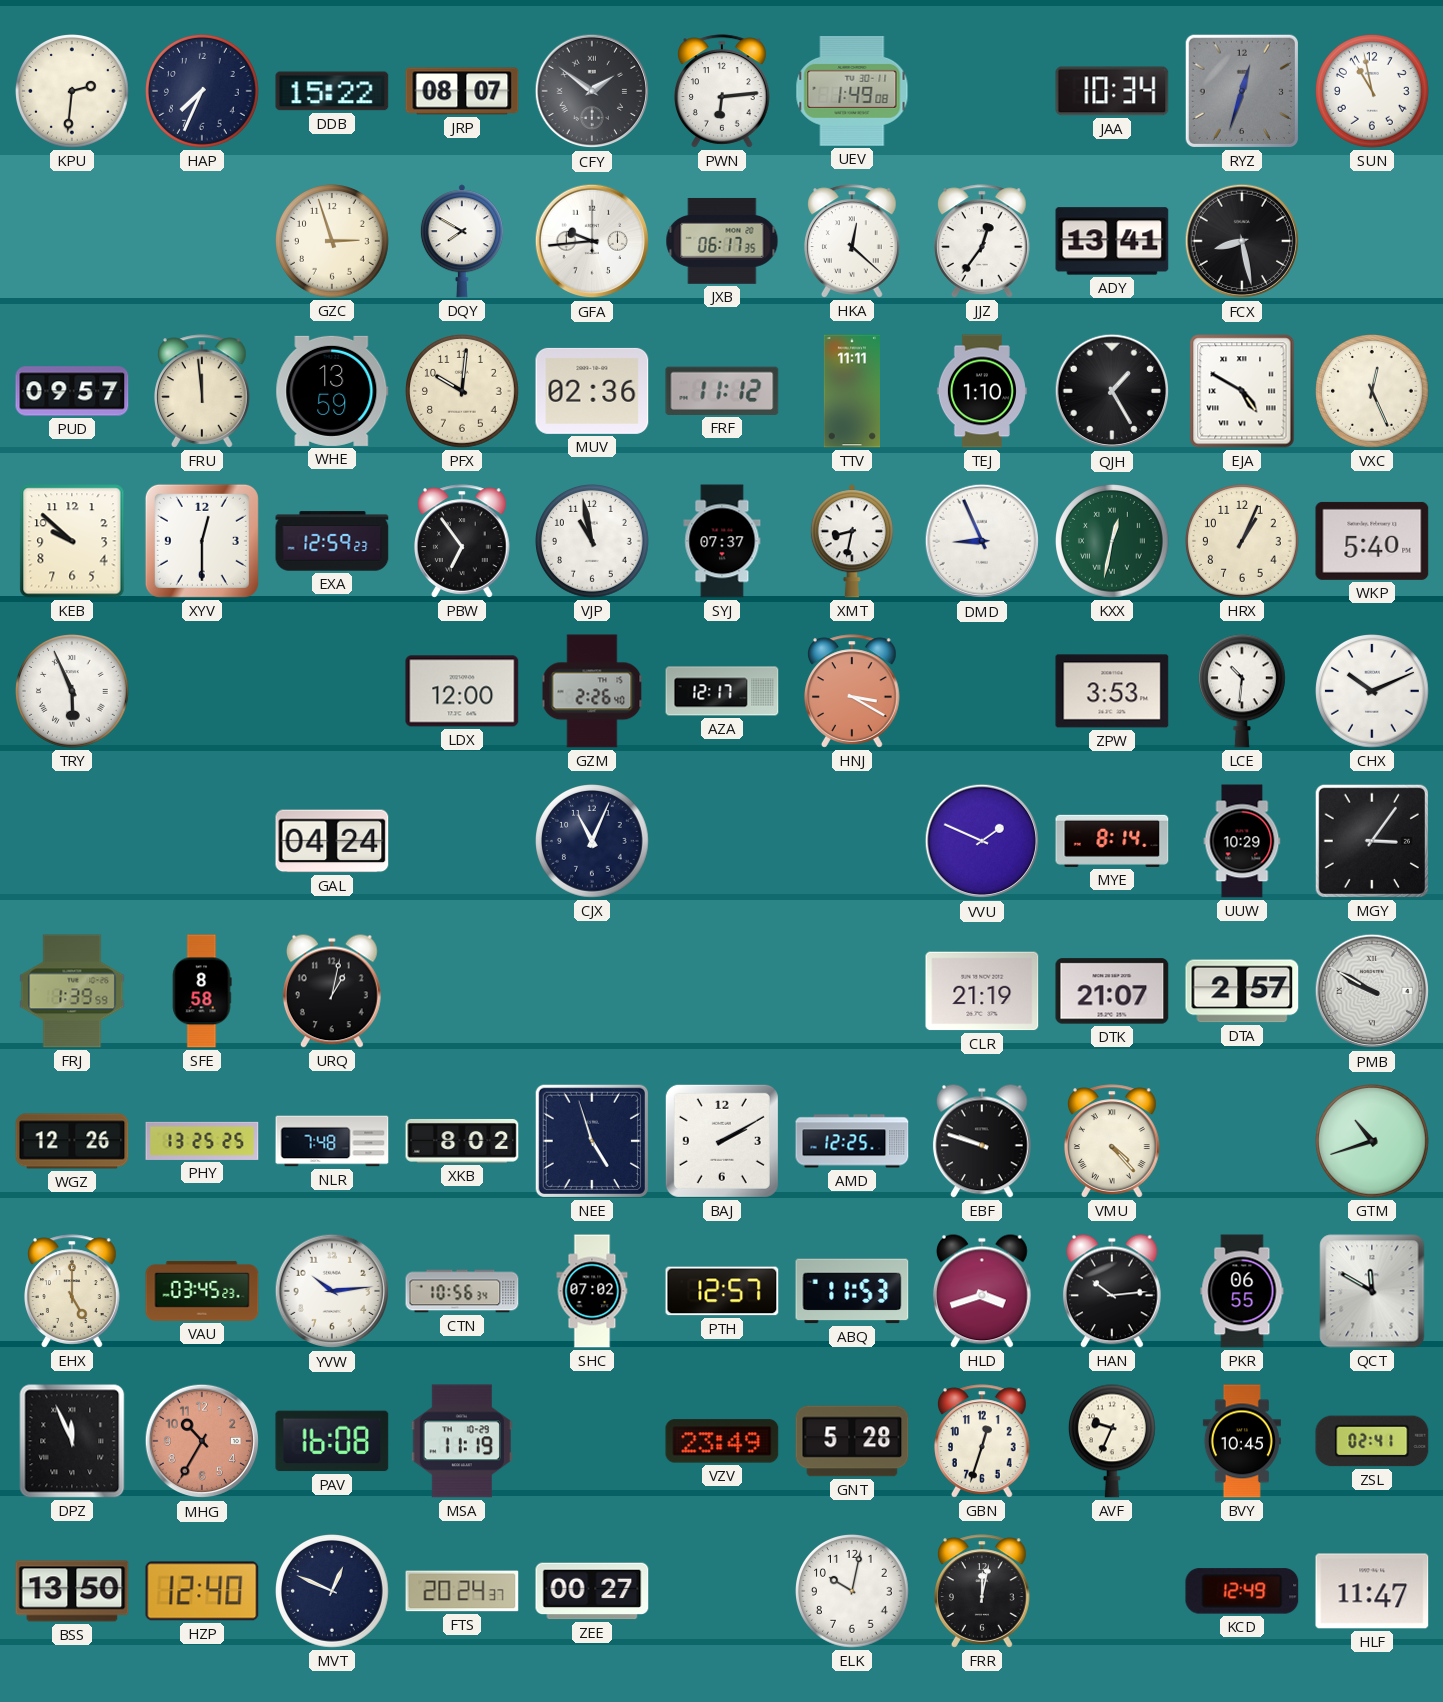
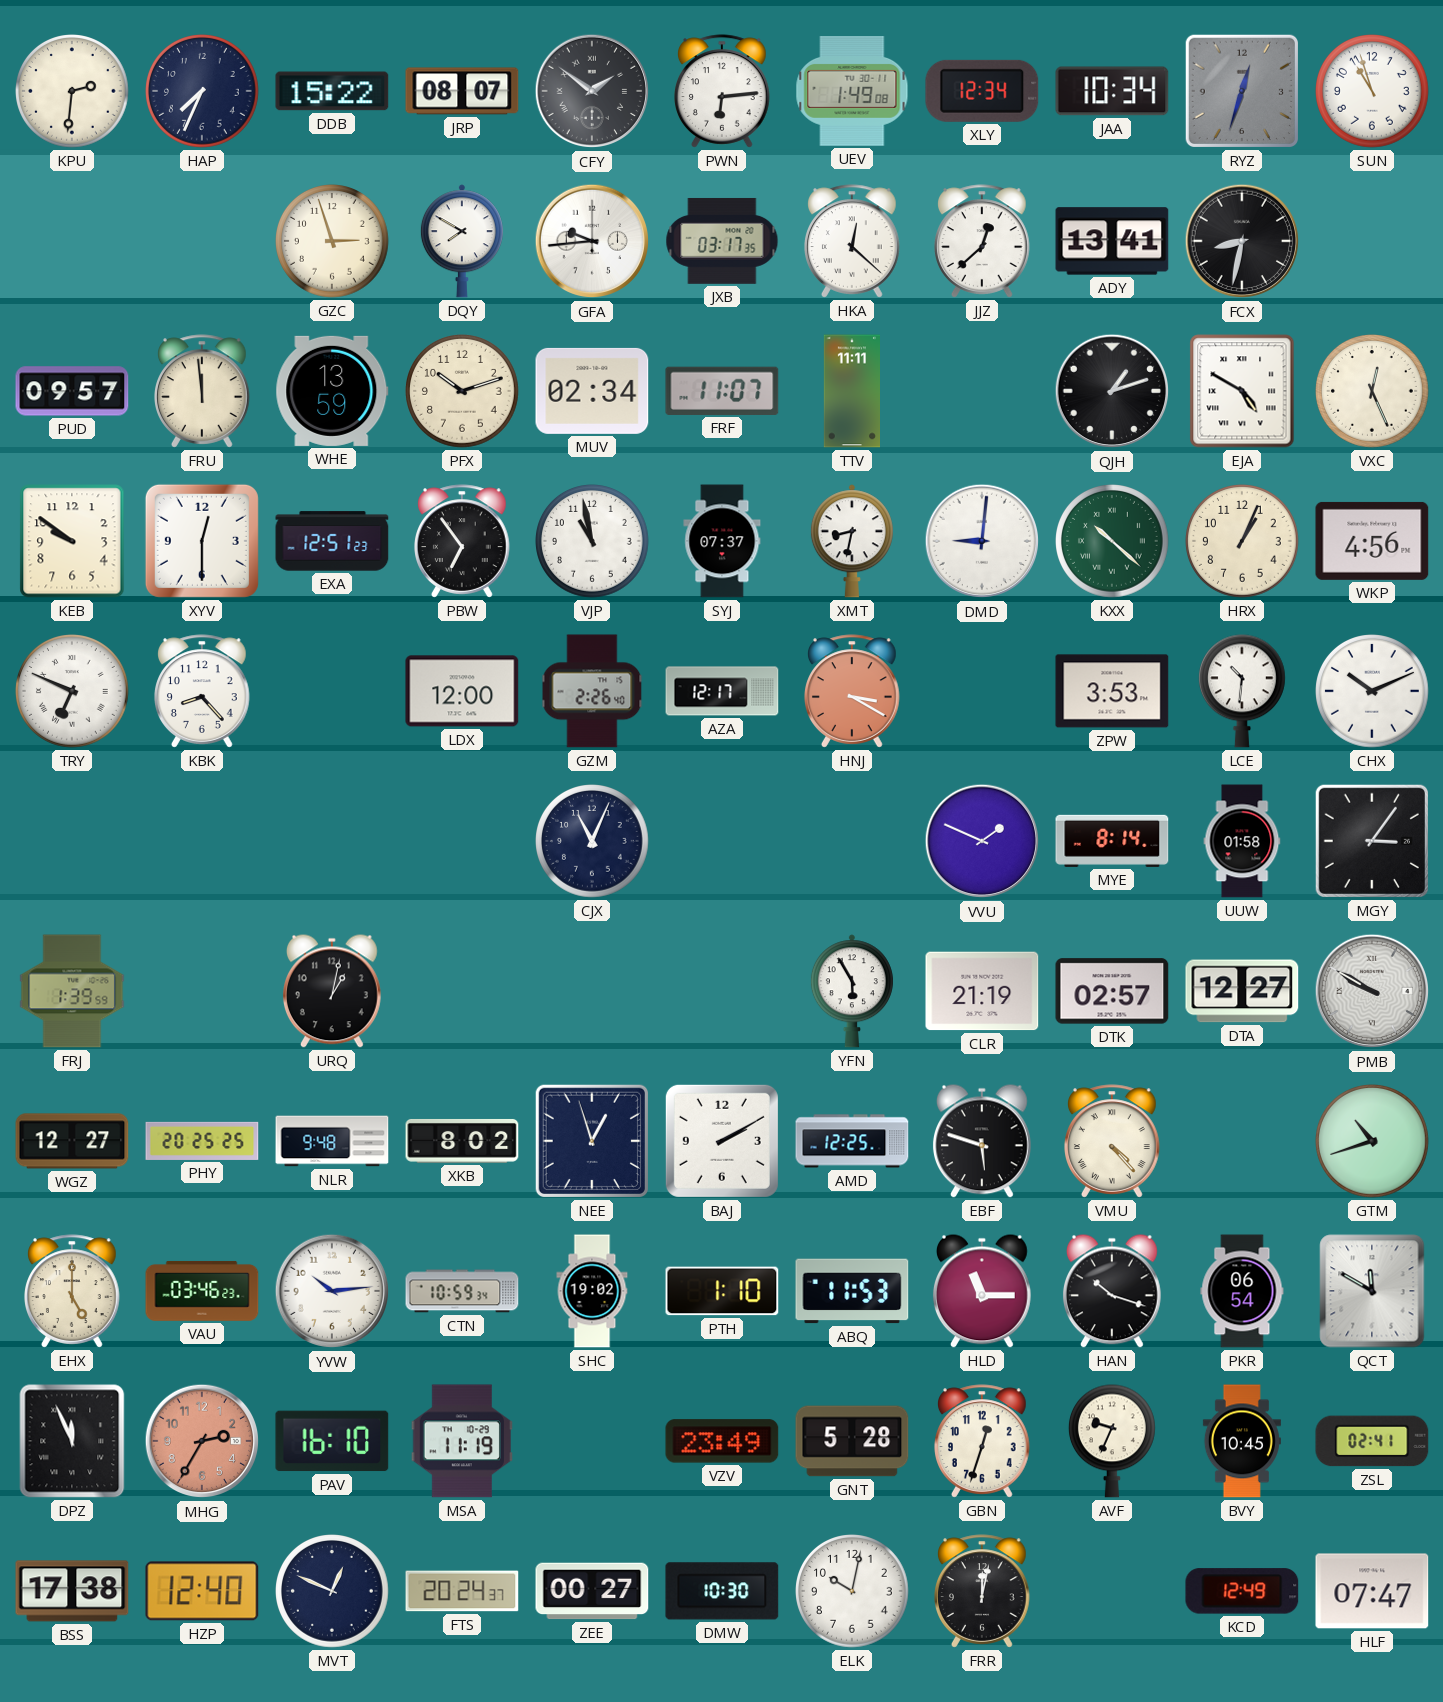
XLY: none -> 12:34
SUN: 10:58 -> 10:57
JXB: 06:17 -> 03:17
JJZ: 12:36 -> 12:38
FCX: 8:28 -> 8:32
PFX: 10:01 -> 10:12
MUV: 02:36 -> 02:34
FRF: 11:12 -> 11:07
TEJ: 1:10 -> none
QJH: 1:25 -> 1:12
KEB: 9:52 -> 9:51
EXA: 12:59 -> 12:51
DMD: 8:56 -> 9:01
KXX: 12:32 -> 10:22
WKP: 5:40 -> 4:56
TRY: 5:56 -> 6:49
KBK: none -> 8:23
GAL: 04:24 -> none
UUW: 10:29 -> 01:58
SFE: 8:58 -> none
YFN: none -> 5:55
DTK: 21:07 -> 02:57
DTA: 2:57 -> 12:27
WGZ: 12:26 -> 12:27
PHY: 13:25 -> 20:25
NLR: 7:48 -> 9:48
NEE: 4:57 -> 12:57
EBF: 9:48 -> 5:48
VAU: 03:45 -> 03:46
CTN: 10:56 -> 10:59
SHC: 07:02 -> 19:02
PTH: 12:57 -> 1:10
HLD: 3:42 -> 11:15
HAN: 10:14 -> 10:18
PKR: 06:55 -> 06:54
MHG: 10:35 -> 2:35
PAV: 16:08 -> 16:10
BSS: 13:50 -> 17:38
DMW: none -> 10:30
HLF: 11:47 -> 07:47
